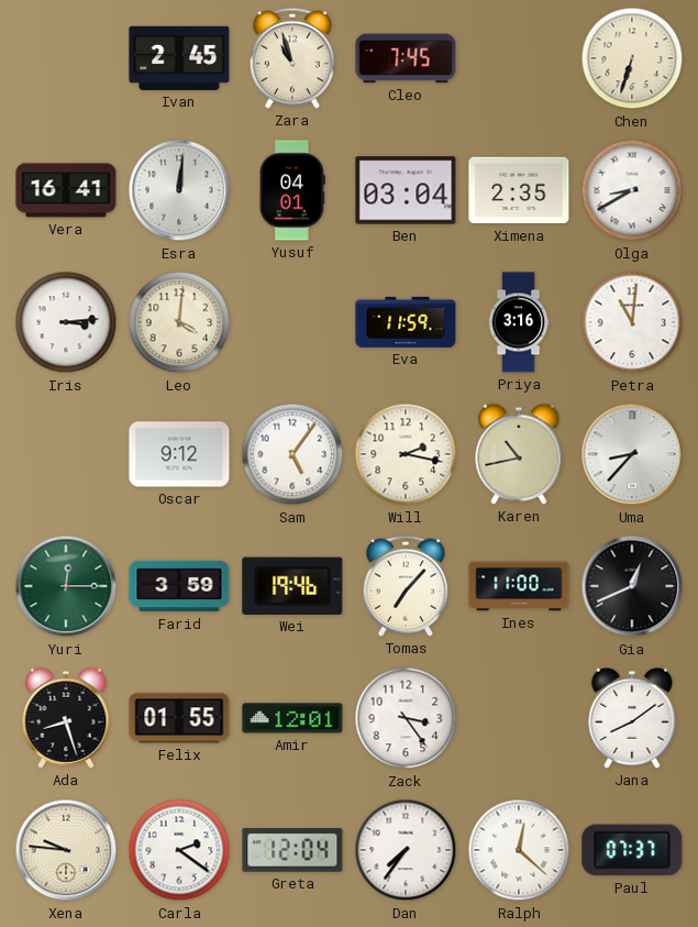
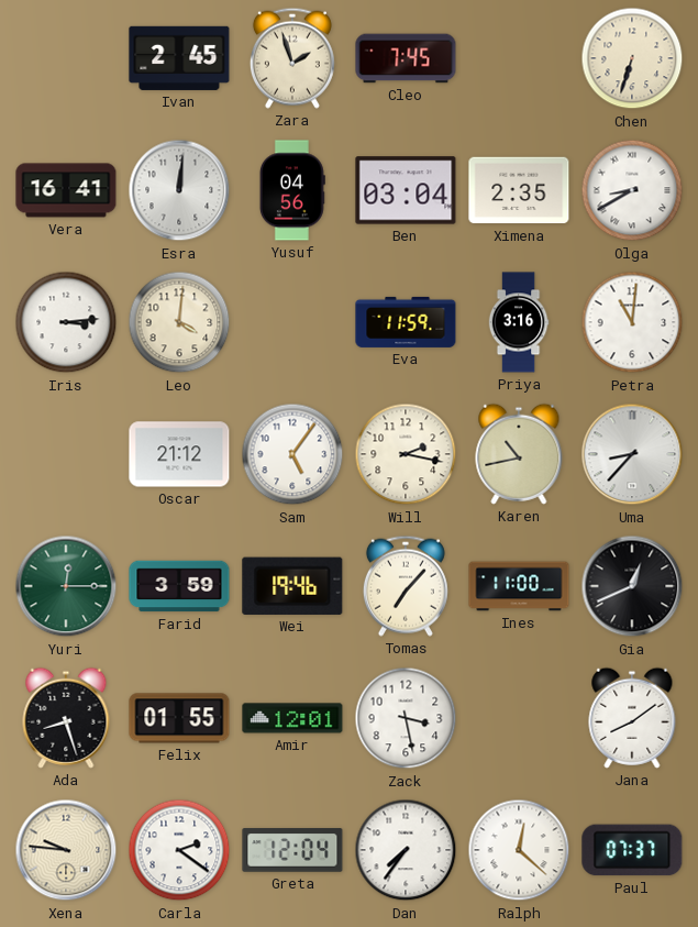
Zara: 10:57 -> 1:57
Yusuf: 04:01 -> 04:56
Oscar: 9:12 -> 21:12
Zack: 3:24 -> 3:28
